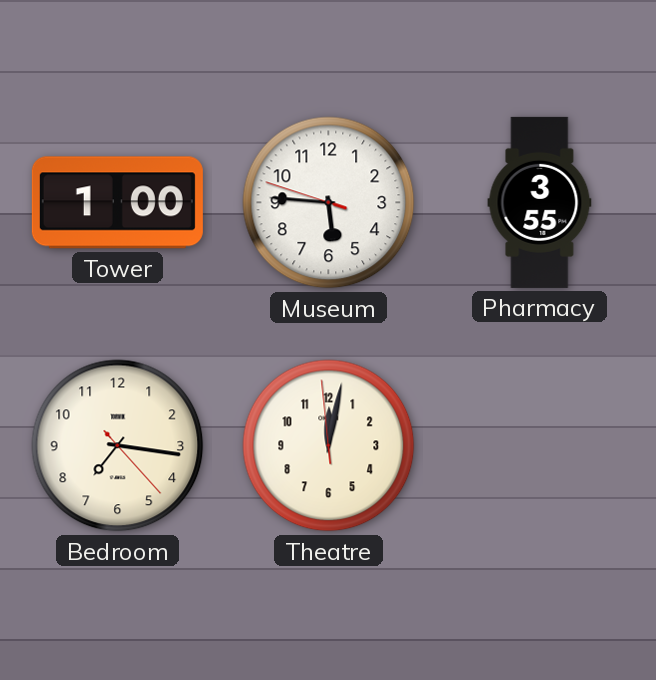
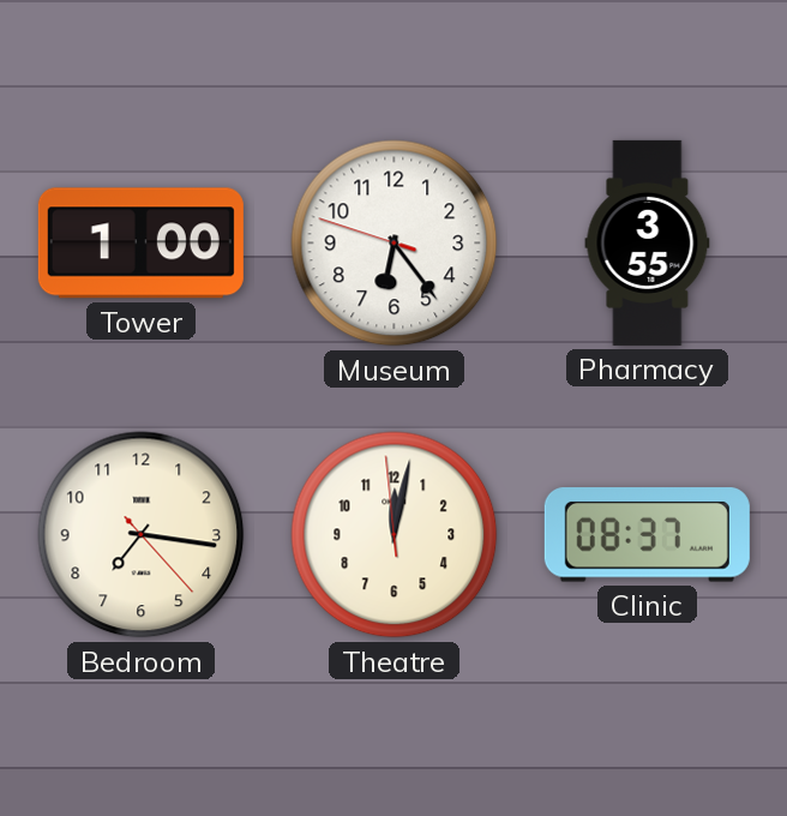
Museum: 5:45 -> 6:23
Clinic: none -> 08:37
